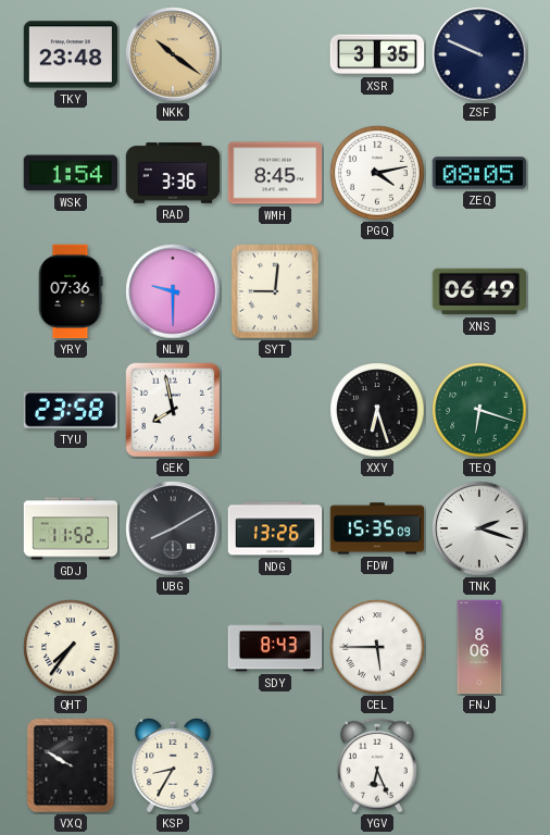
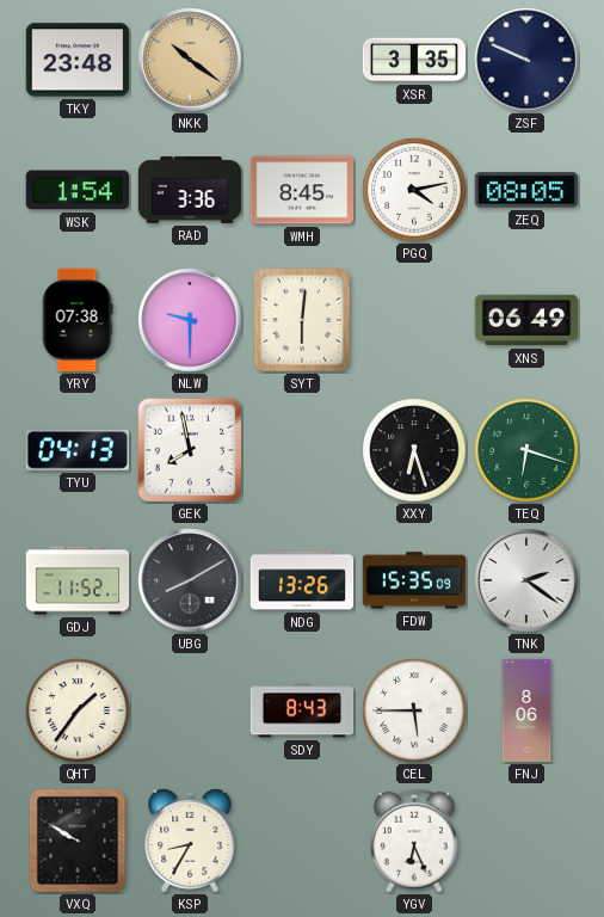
YRY: 07:36 -> 07:38
SYT: 9:01 -> 6:01
TYU: 23:58 -> 04:13
TNK: 2:18 -> 2:21
QHT: 7:36 -> 1:36
